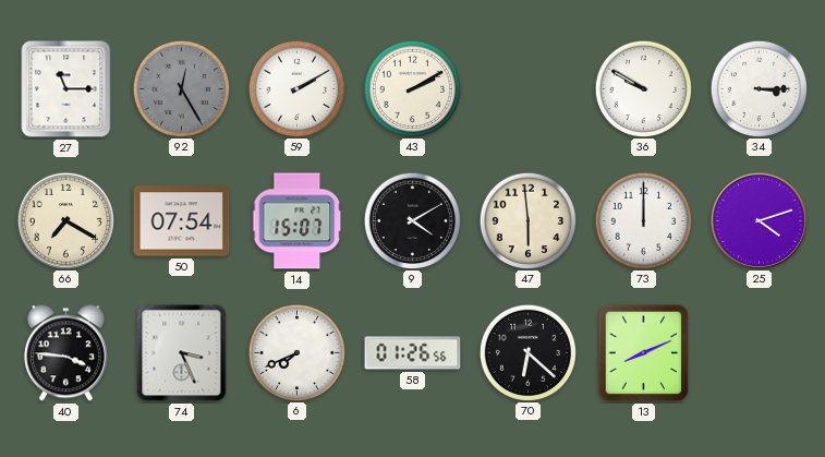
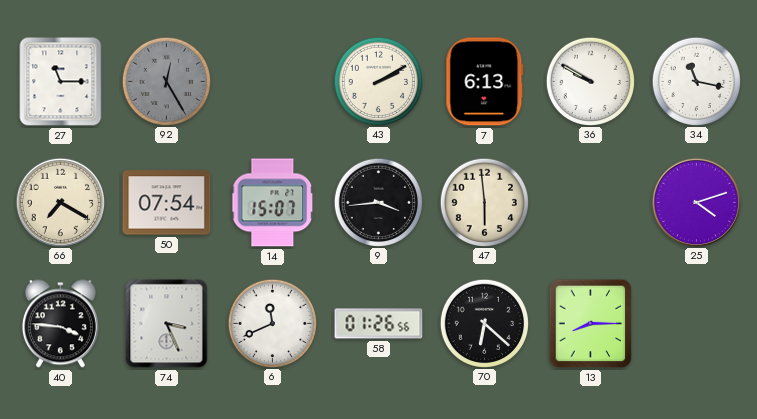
59: 2:10 -> none
7: none -> 6:13
34: 3:15 -> 11:17
9: 4:10 -> 3:44
73: 12:00 -> none
6: 7:41 -> 11:41
13: 8:11 -> 8:15
